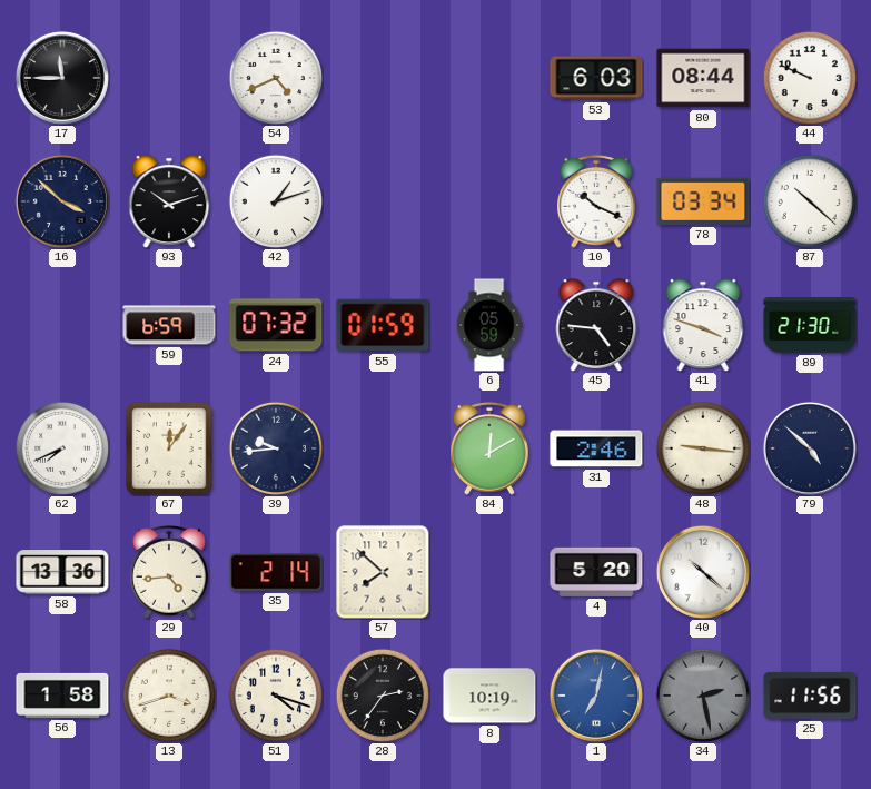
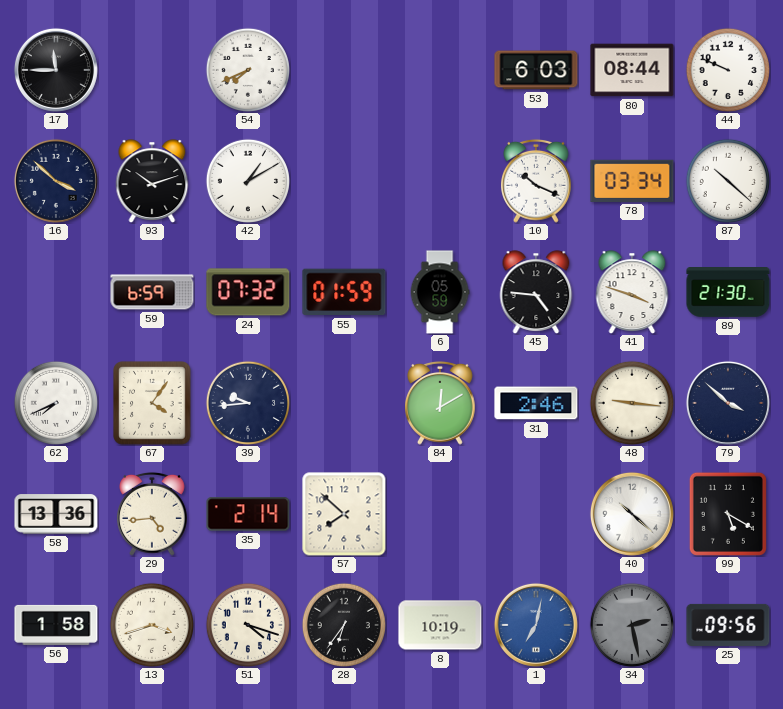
54: 4:41 -> 7:41
42: 1:12 -> 1:10
67: 12:06 -> 4:06
79: 4:52 -> 3:52
4: 5:20 -> none
99: none -> 5:20
28: 2:36 -> 6:36
25: 11:56 -> 09:56
